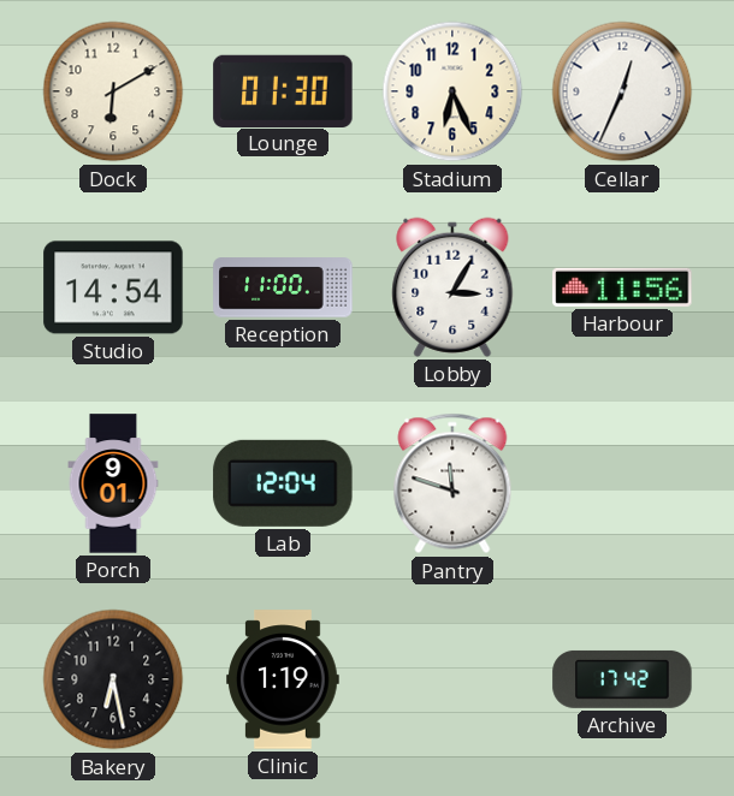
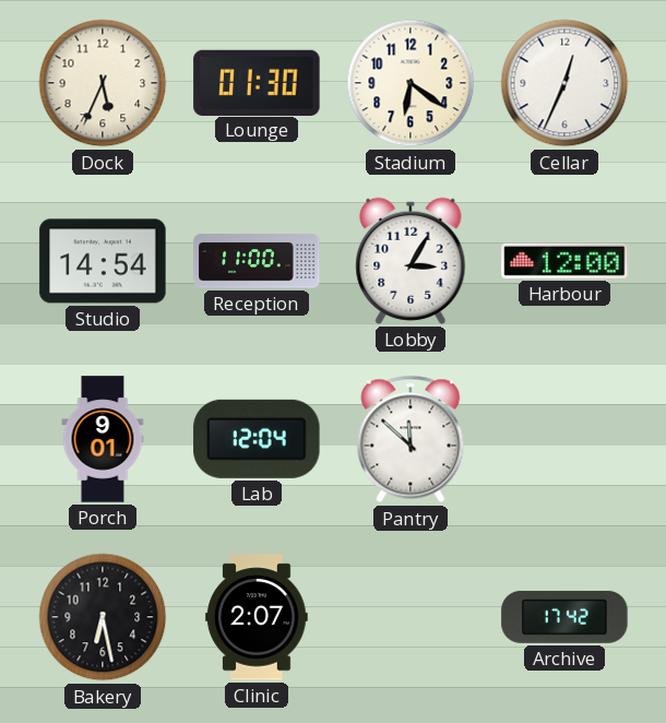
Dock: 6:10 -> 5:34
Stadium: 6:26 -> 6:21
Harbour: 11:56 -> 12:00
Pantry: 11:48 -> 11:52
Clinic: 1:19 -> 2:07
